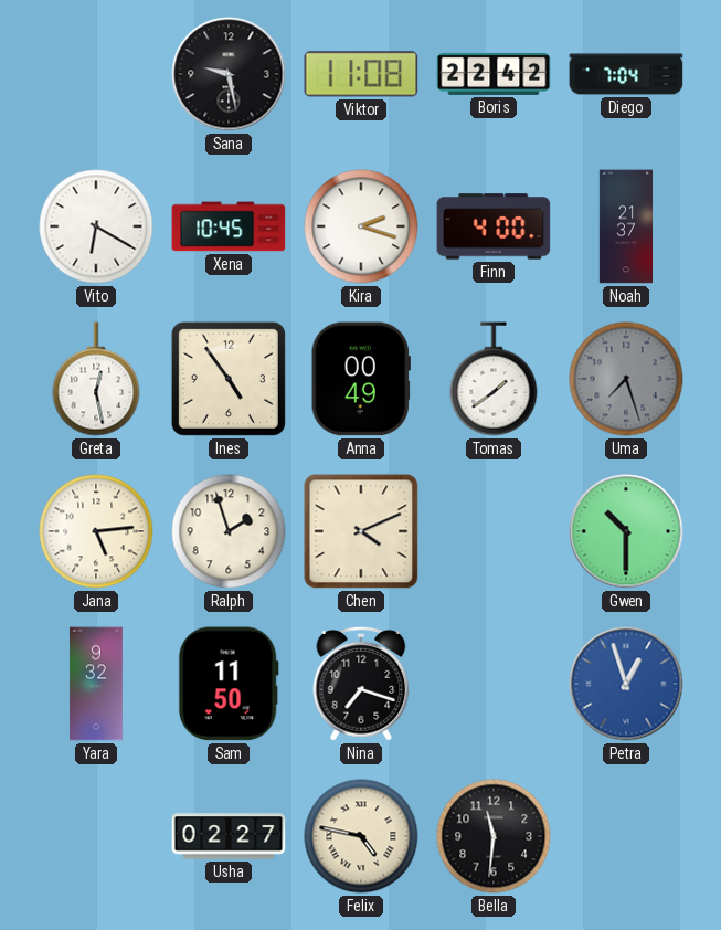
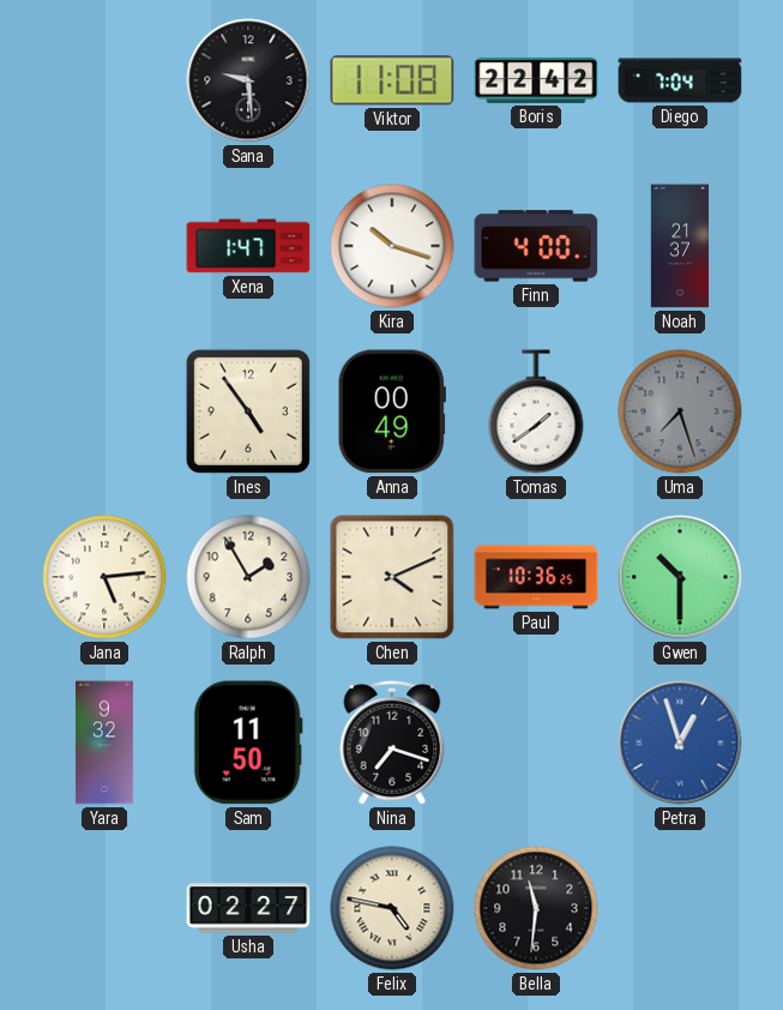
Sana: 9:28 -> 9:29
Vito: 6:20 -> none
Xena: 10:45 -> 1:47
Kira: 2:18 -> 10:18
Greta: 12:28 -> none
Ralph: 1:57 -> 1:55
Paul: none -> 10:36
